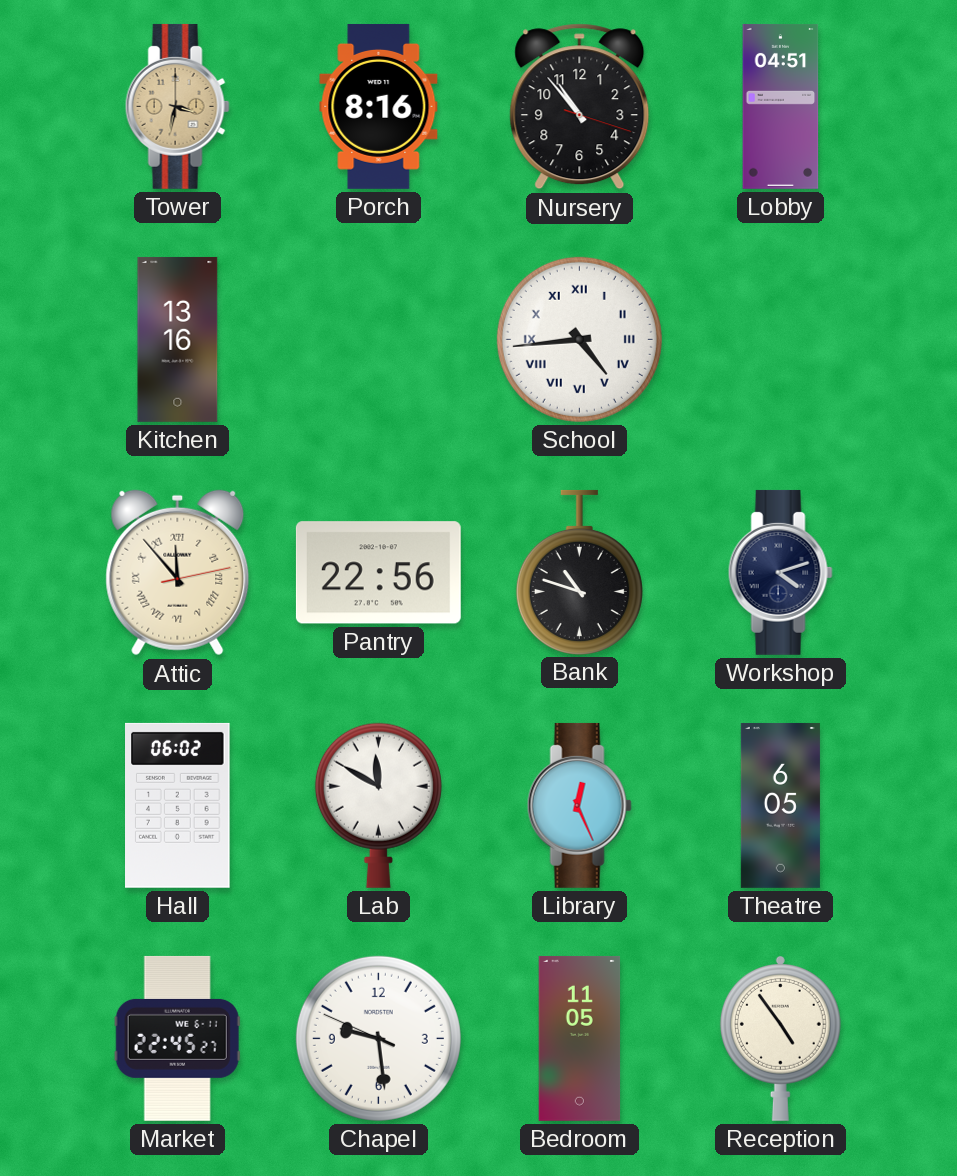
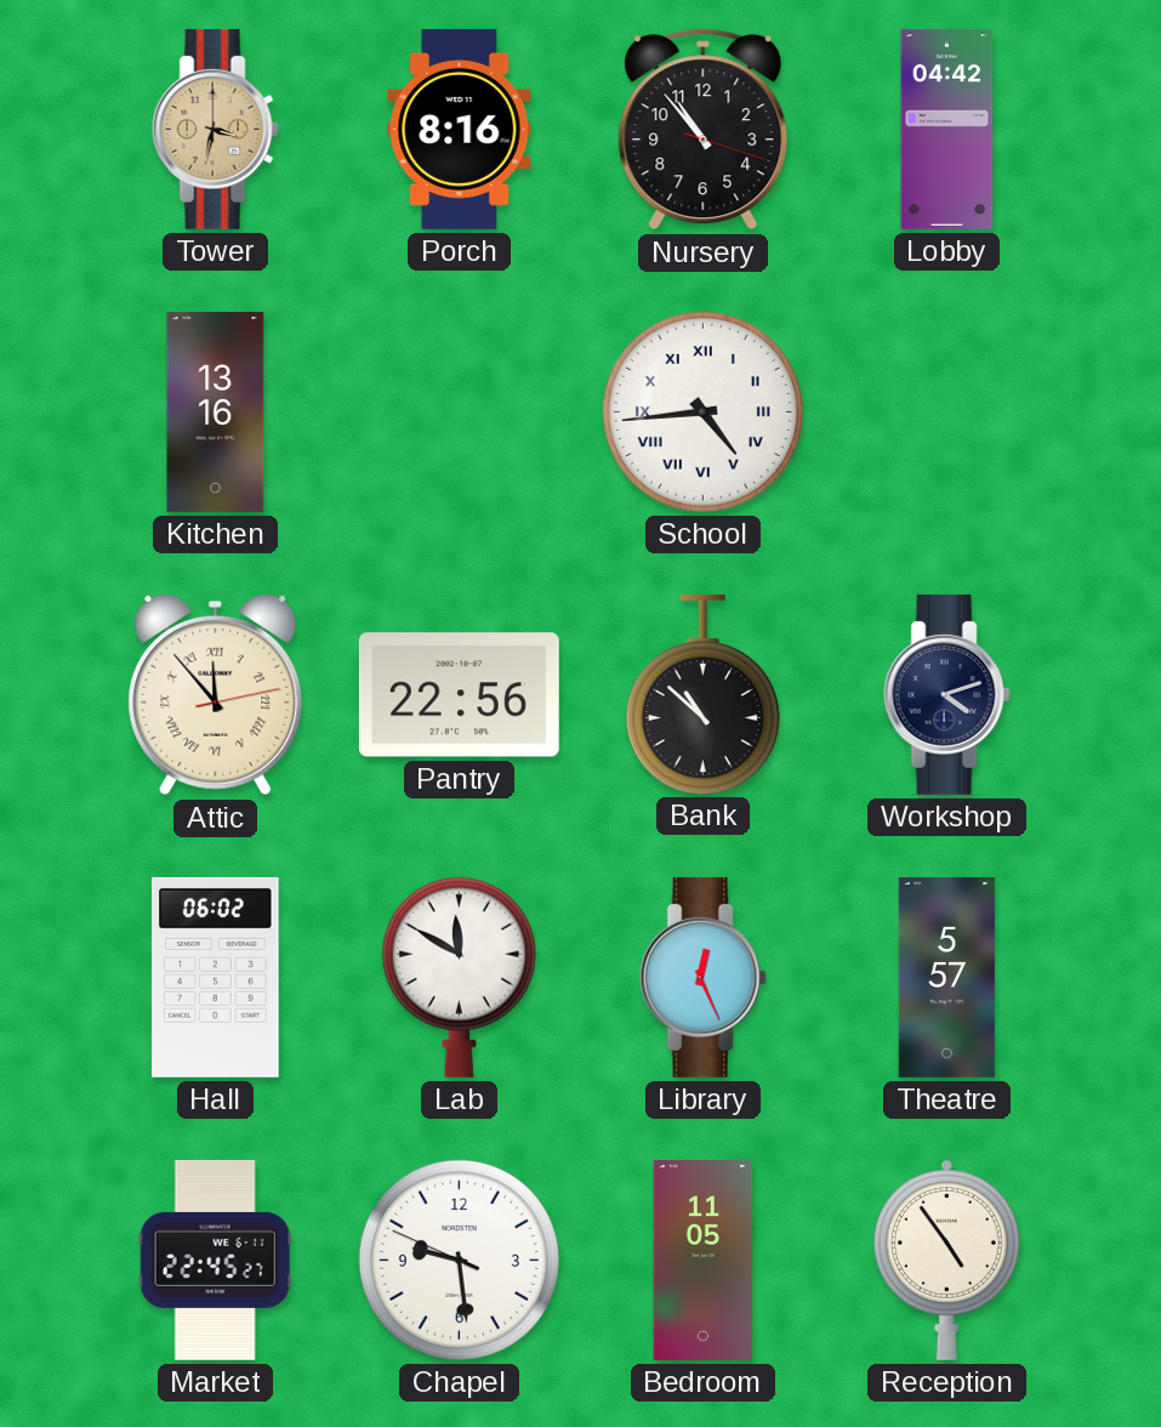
Lobby: 04:51 -> 04:42
Bank: 10:48 -> 10:52
Theatre: 6:05 -> 5:57
